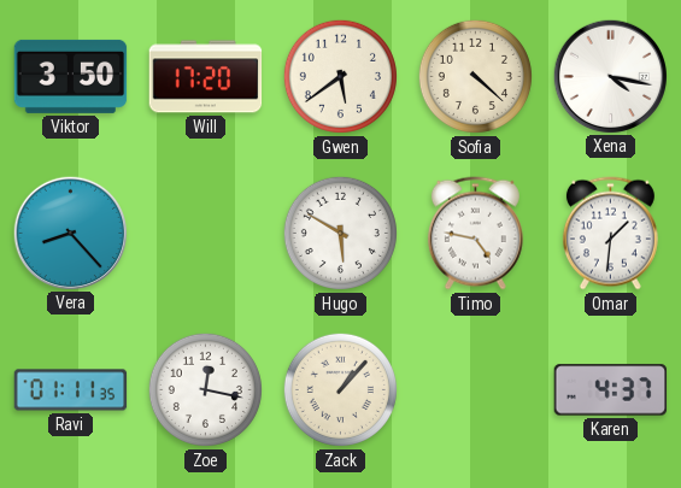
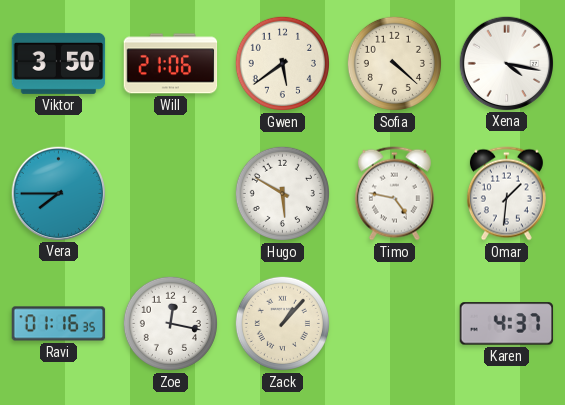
Will: 17:20 -> 21:06
Vera: 8:23 -> 7:45
Ravi: 01:11 -> 01:16
